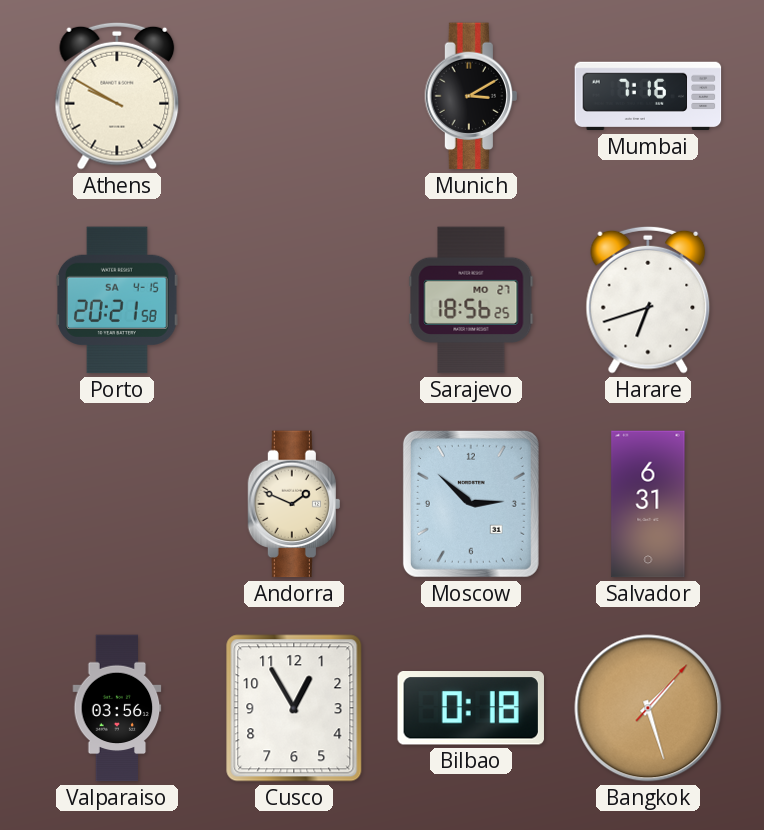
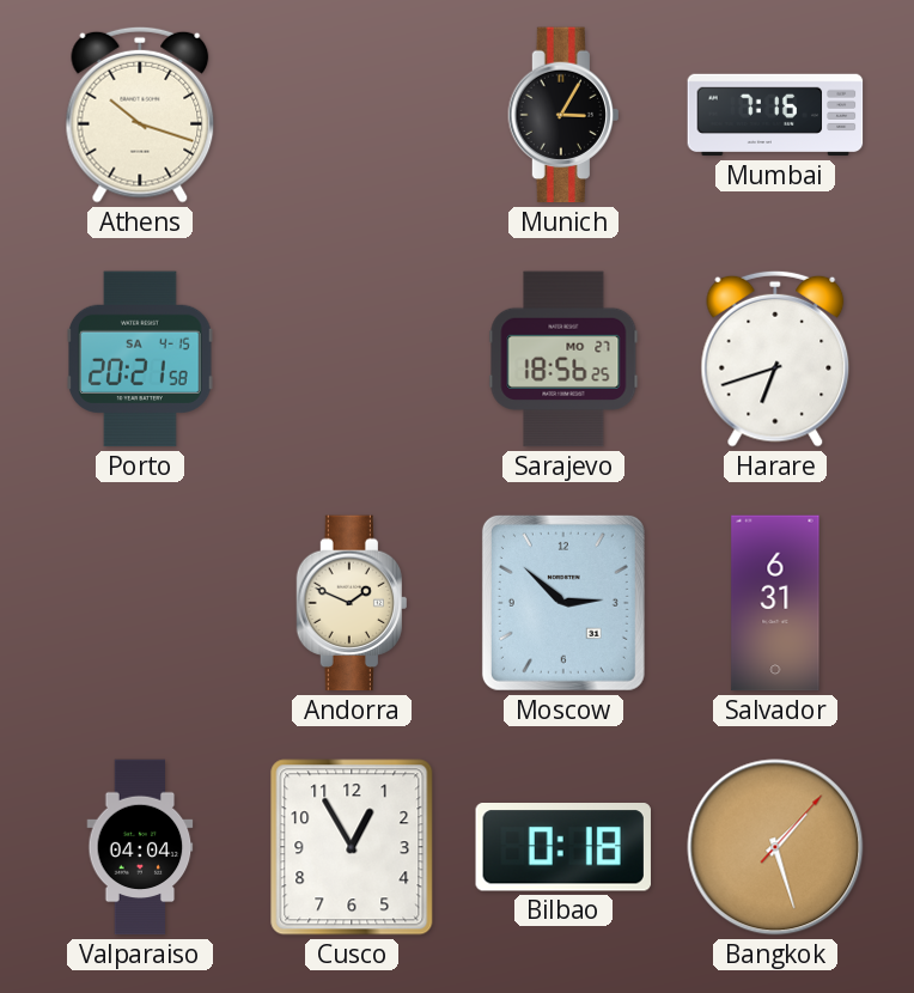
Athens: 9:50 -> 10:18
Munich: 3:10 -> 3:05
Valparaiso: 03:56 -> 04:04
